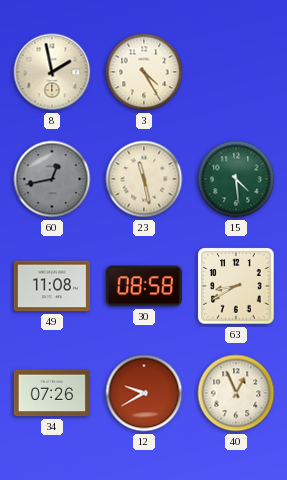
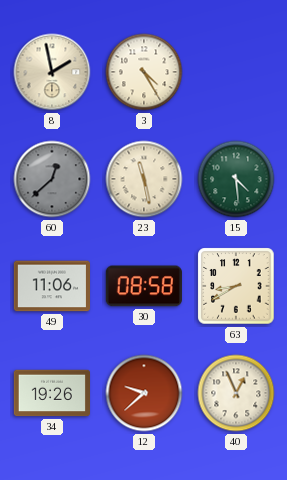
60: 12:43 -> 12:38
49: 11:08 -> 11:06
34: 07:26 -> 19:26
12: 9:40 -> 9:38
